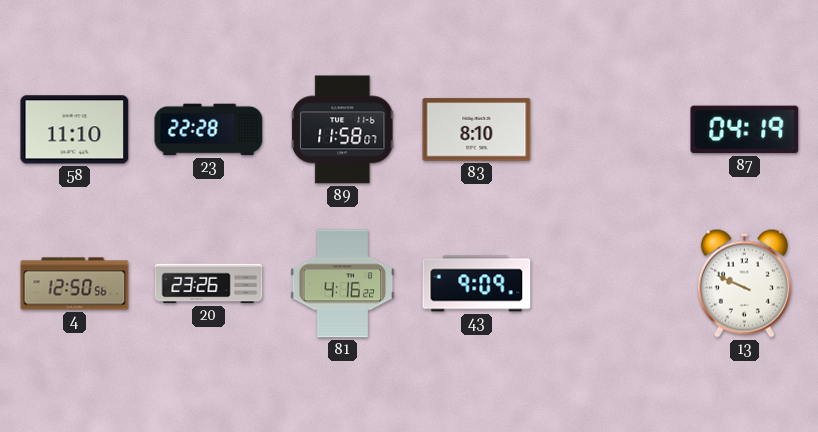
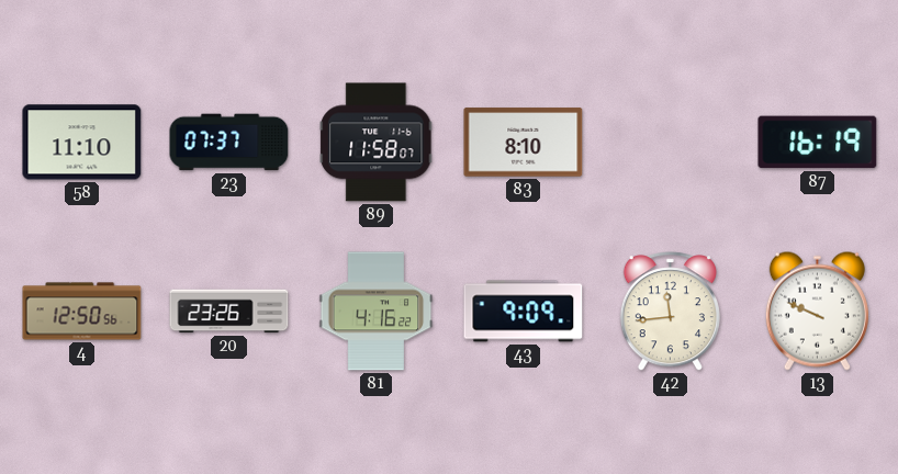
23: 22:28 -> 07:37
87: 04:19 -> 16:19
42: none -> 11:44
